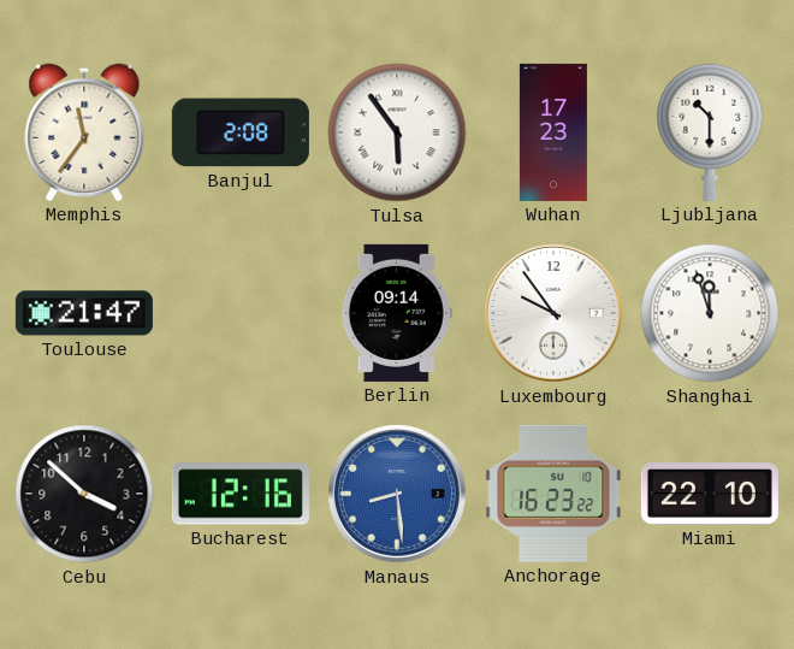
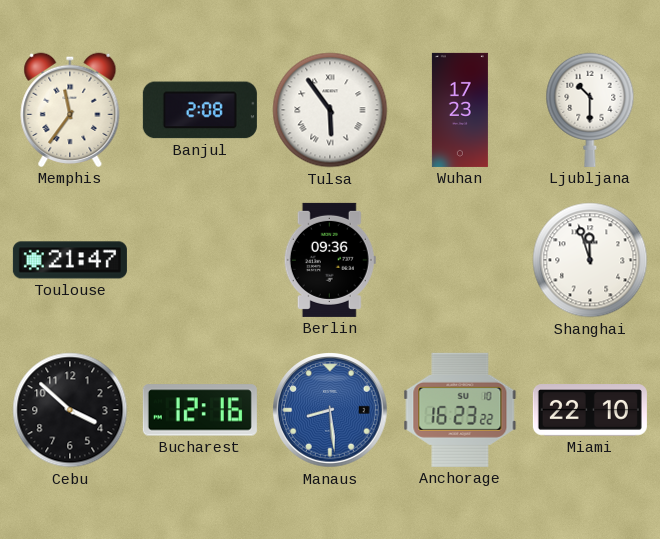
Berlin: 09:14 -> 09:36
Luxembourg: 9:54 -> none
